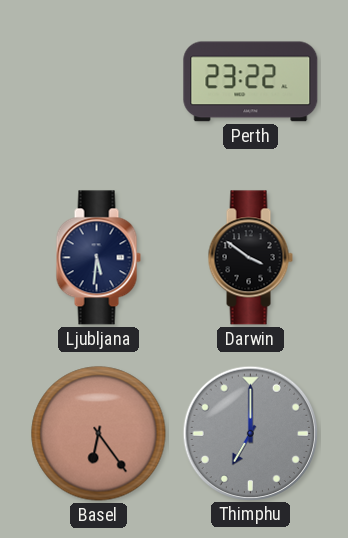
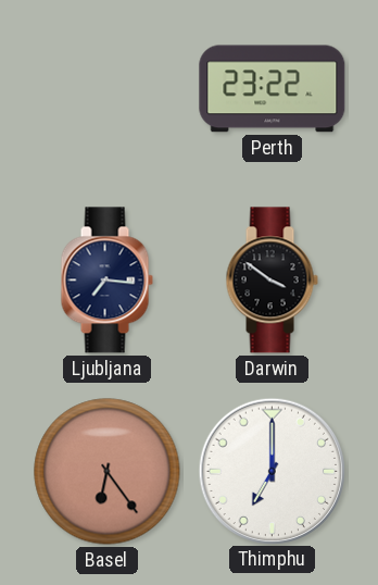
Ljubljana: 5:31 -> 7:16
Thimphu dial: grey -> white
